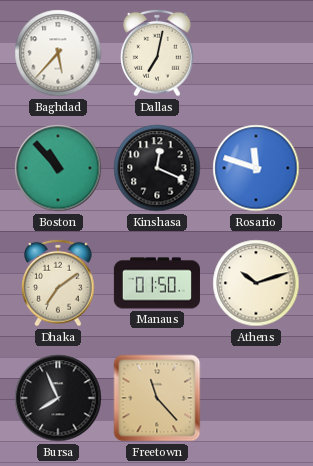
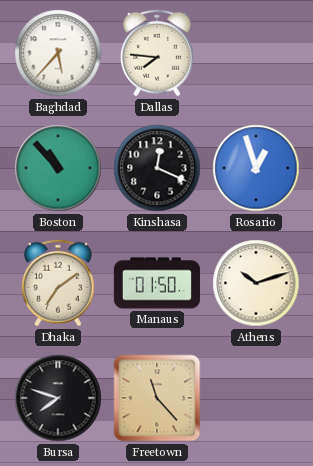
Dallas: 7:02 -> 7:46
Rosario: 11:48 -> 12:57
Bursa: 7:56 -> 7:48
